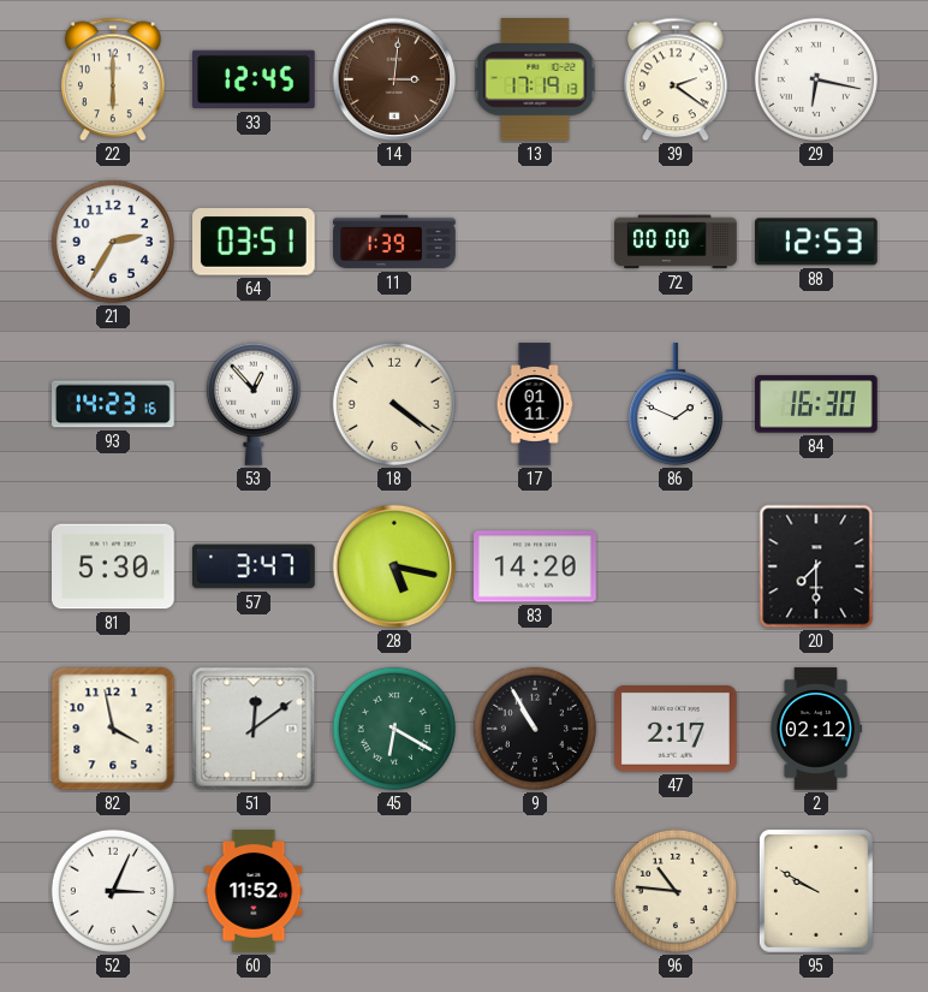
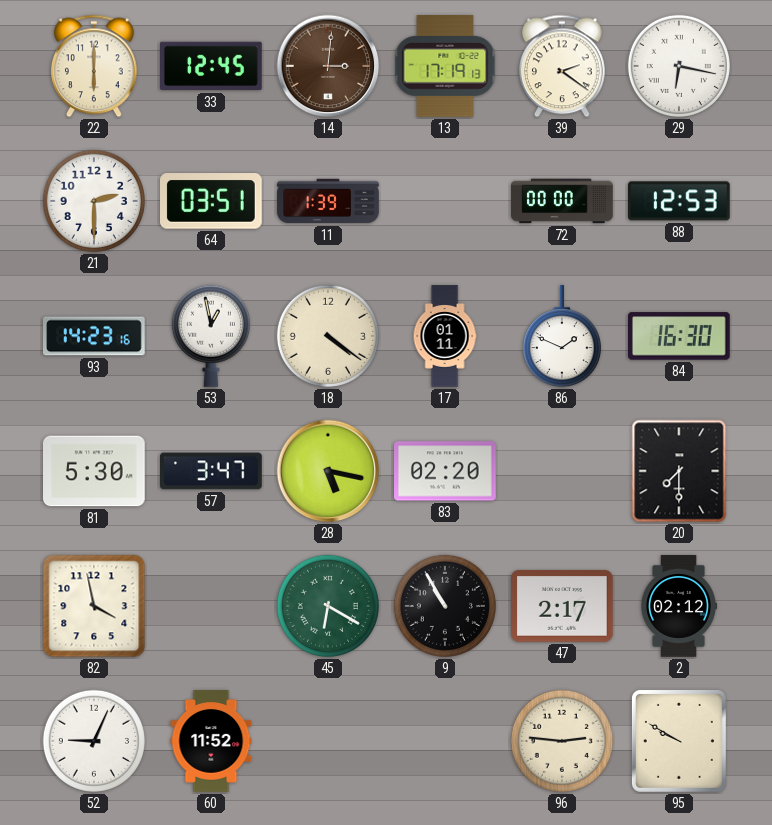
21: 2:35 -> 2:30
53: 12:53 -> 12:58
83: 14:20 -> 02:20
51: 12:09 -> none
52: 3:04 -> 9:04
96: 10:46 -> 2:46
